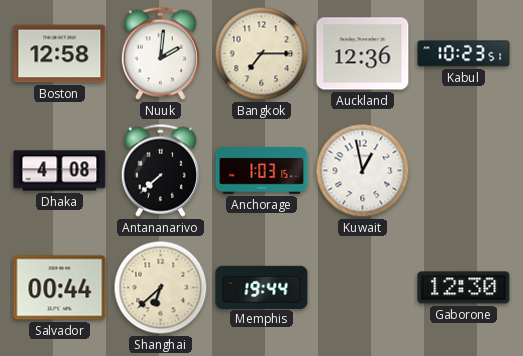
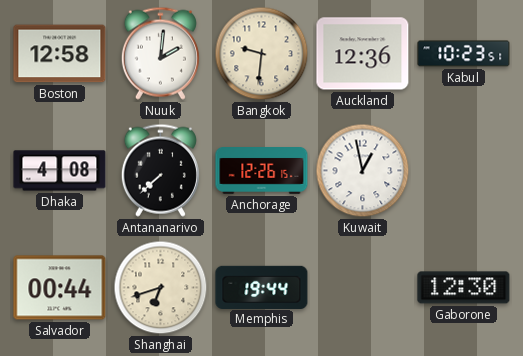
Bangkok: 7:15 -> 9:31
Anchorage: 1:03 -> 12:26
Shanghai: 6:38 -> 6:42
